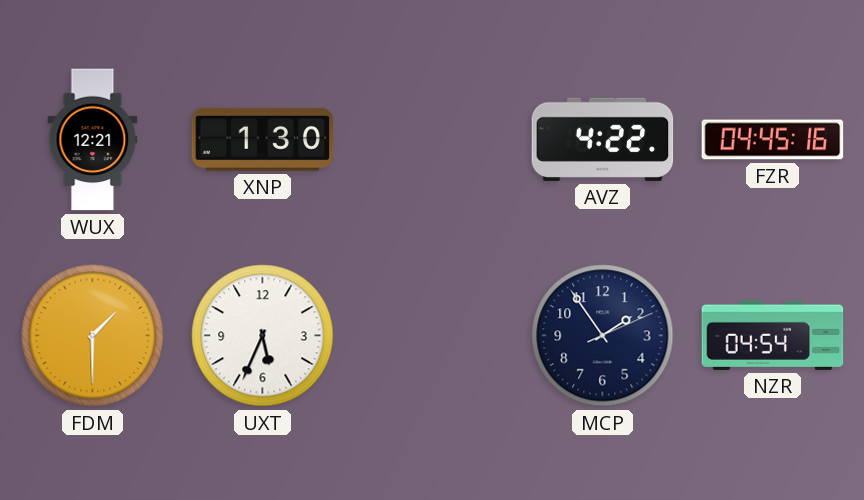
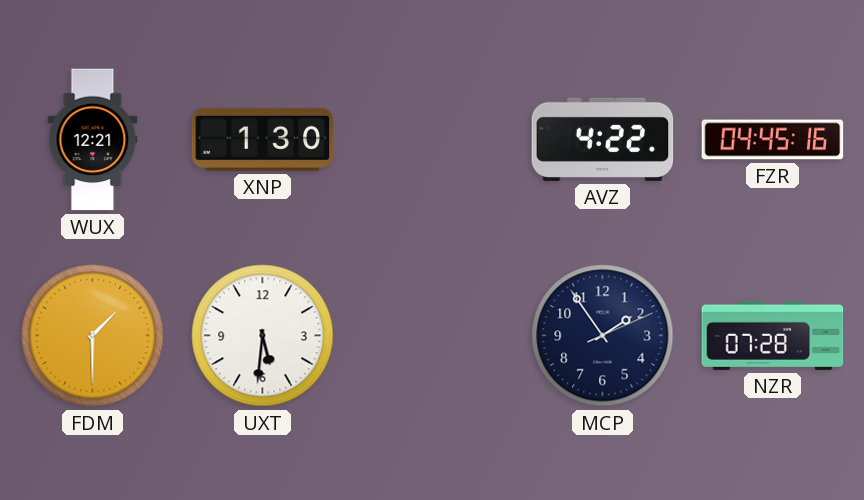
UXT: 5:34 -> 5:31
NZR: 04:54 -> 07:28
